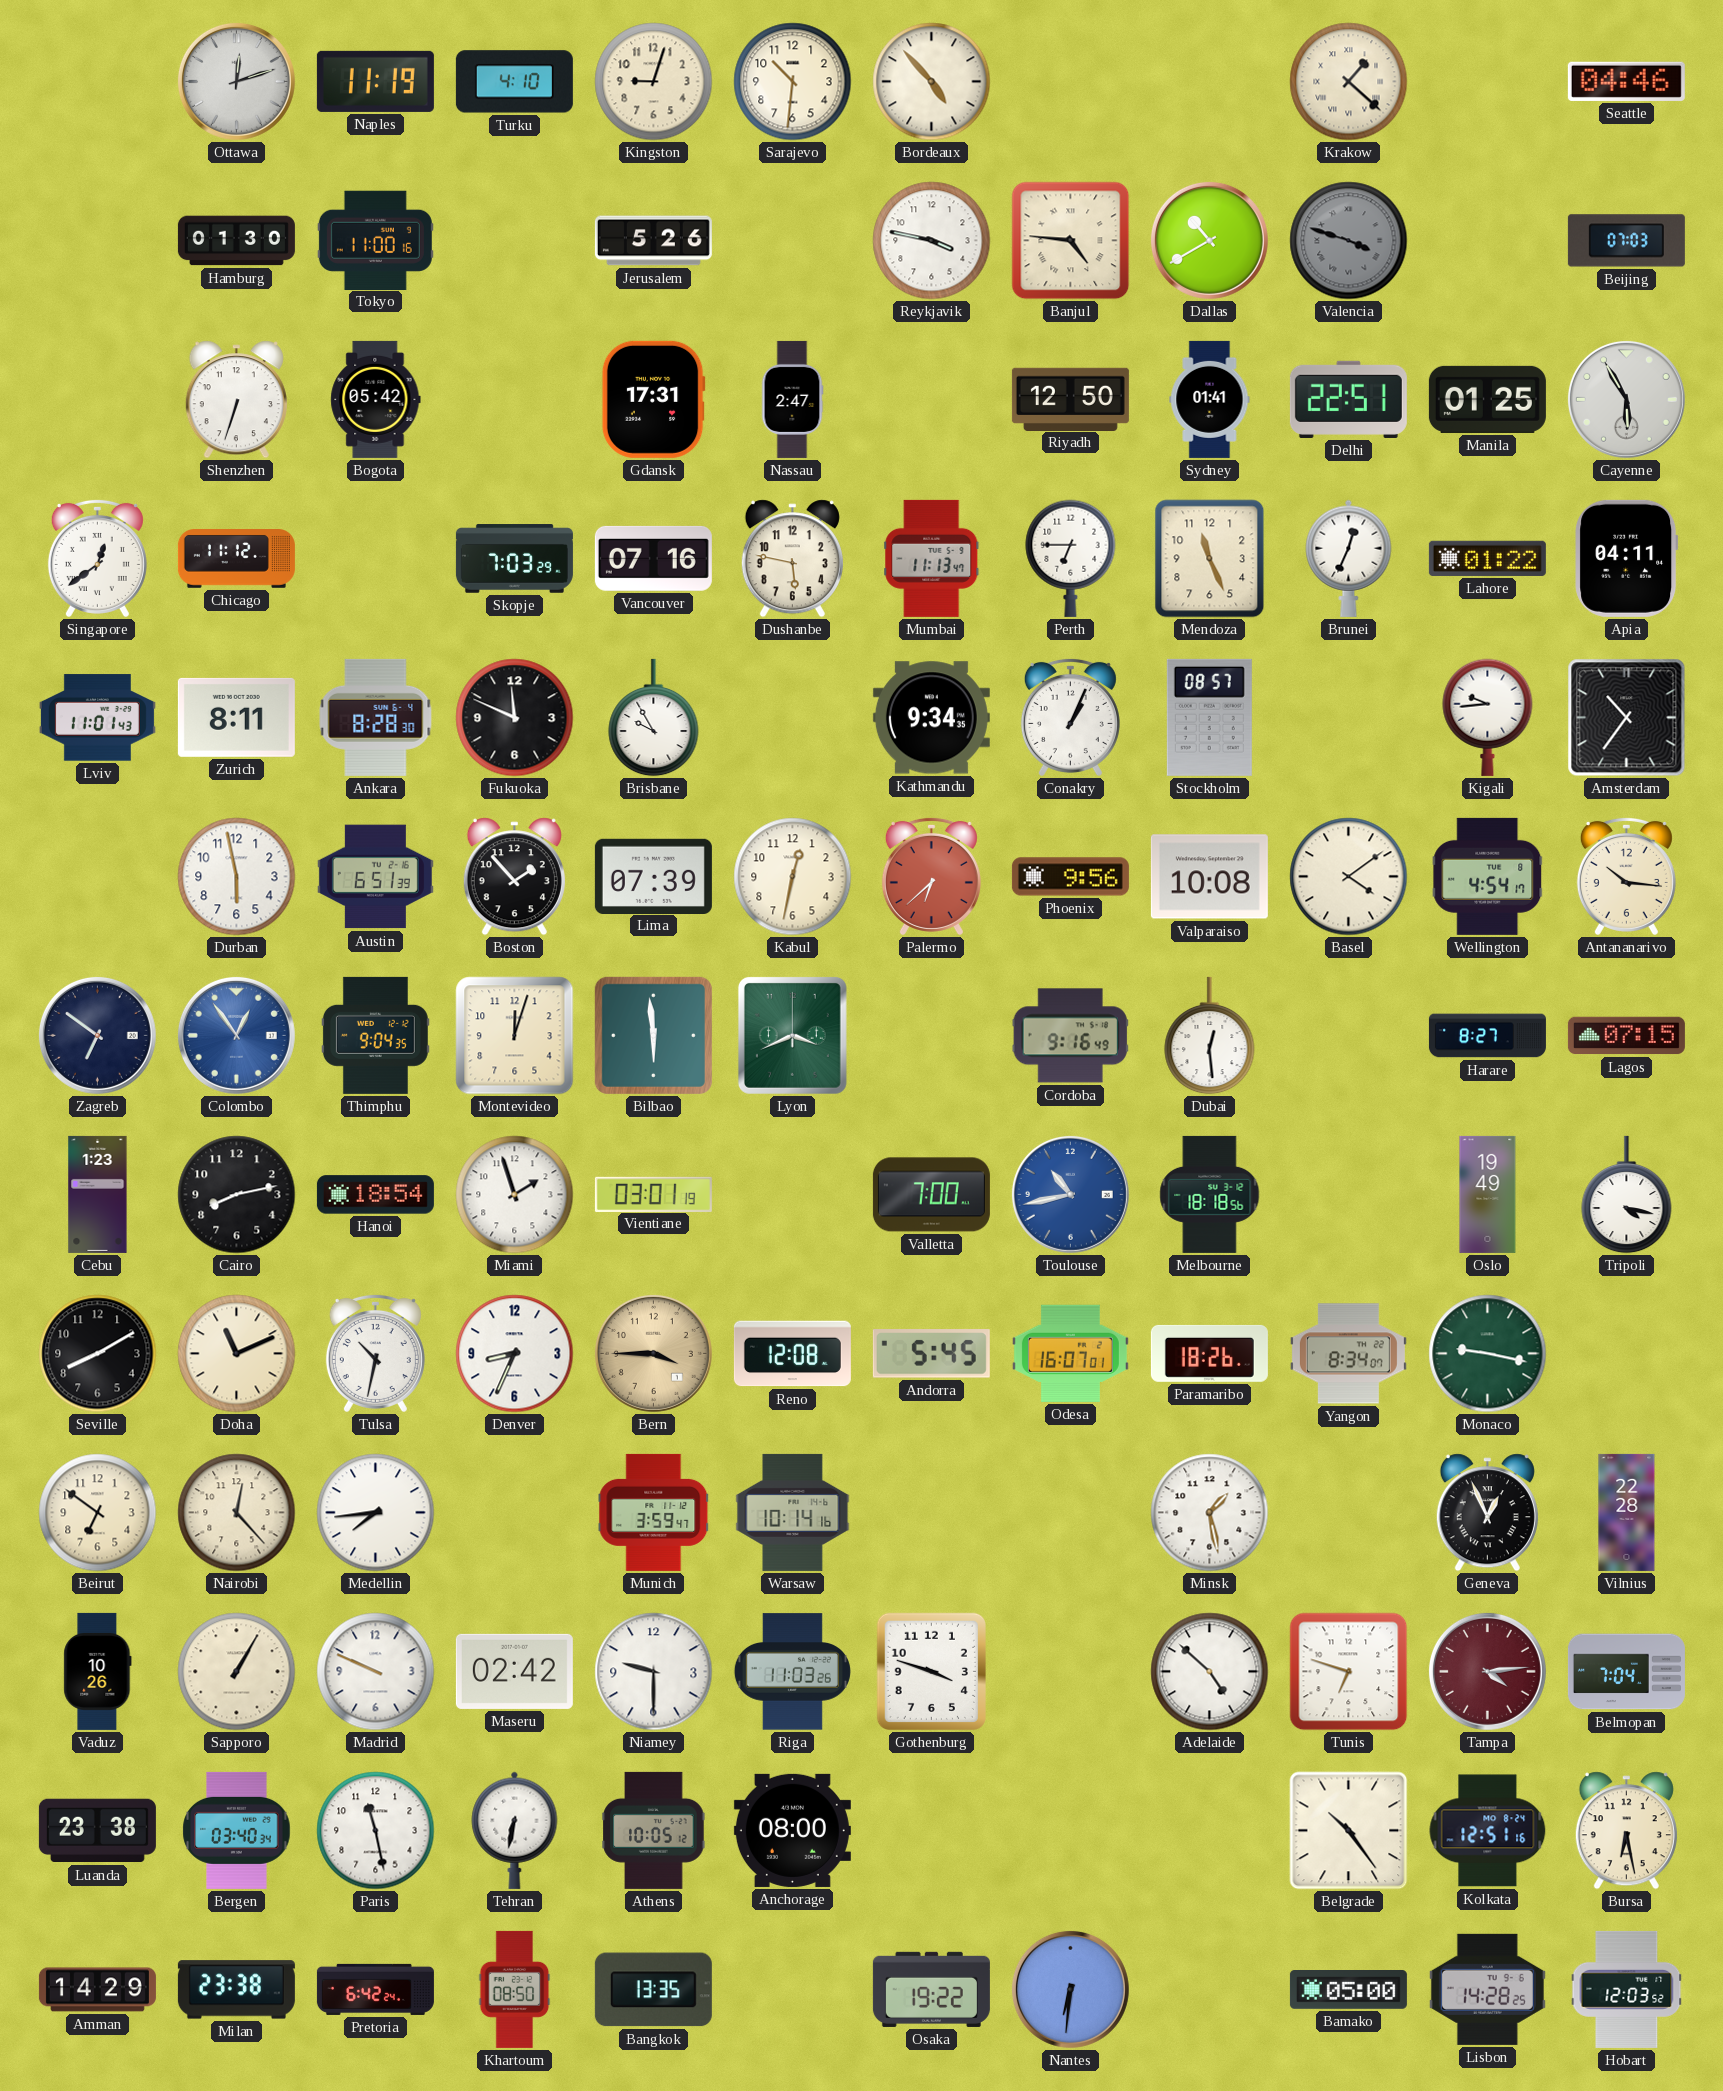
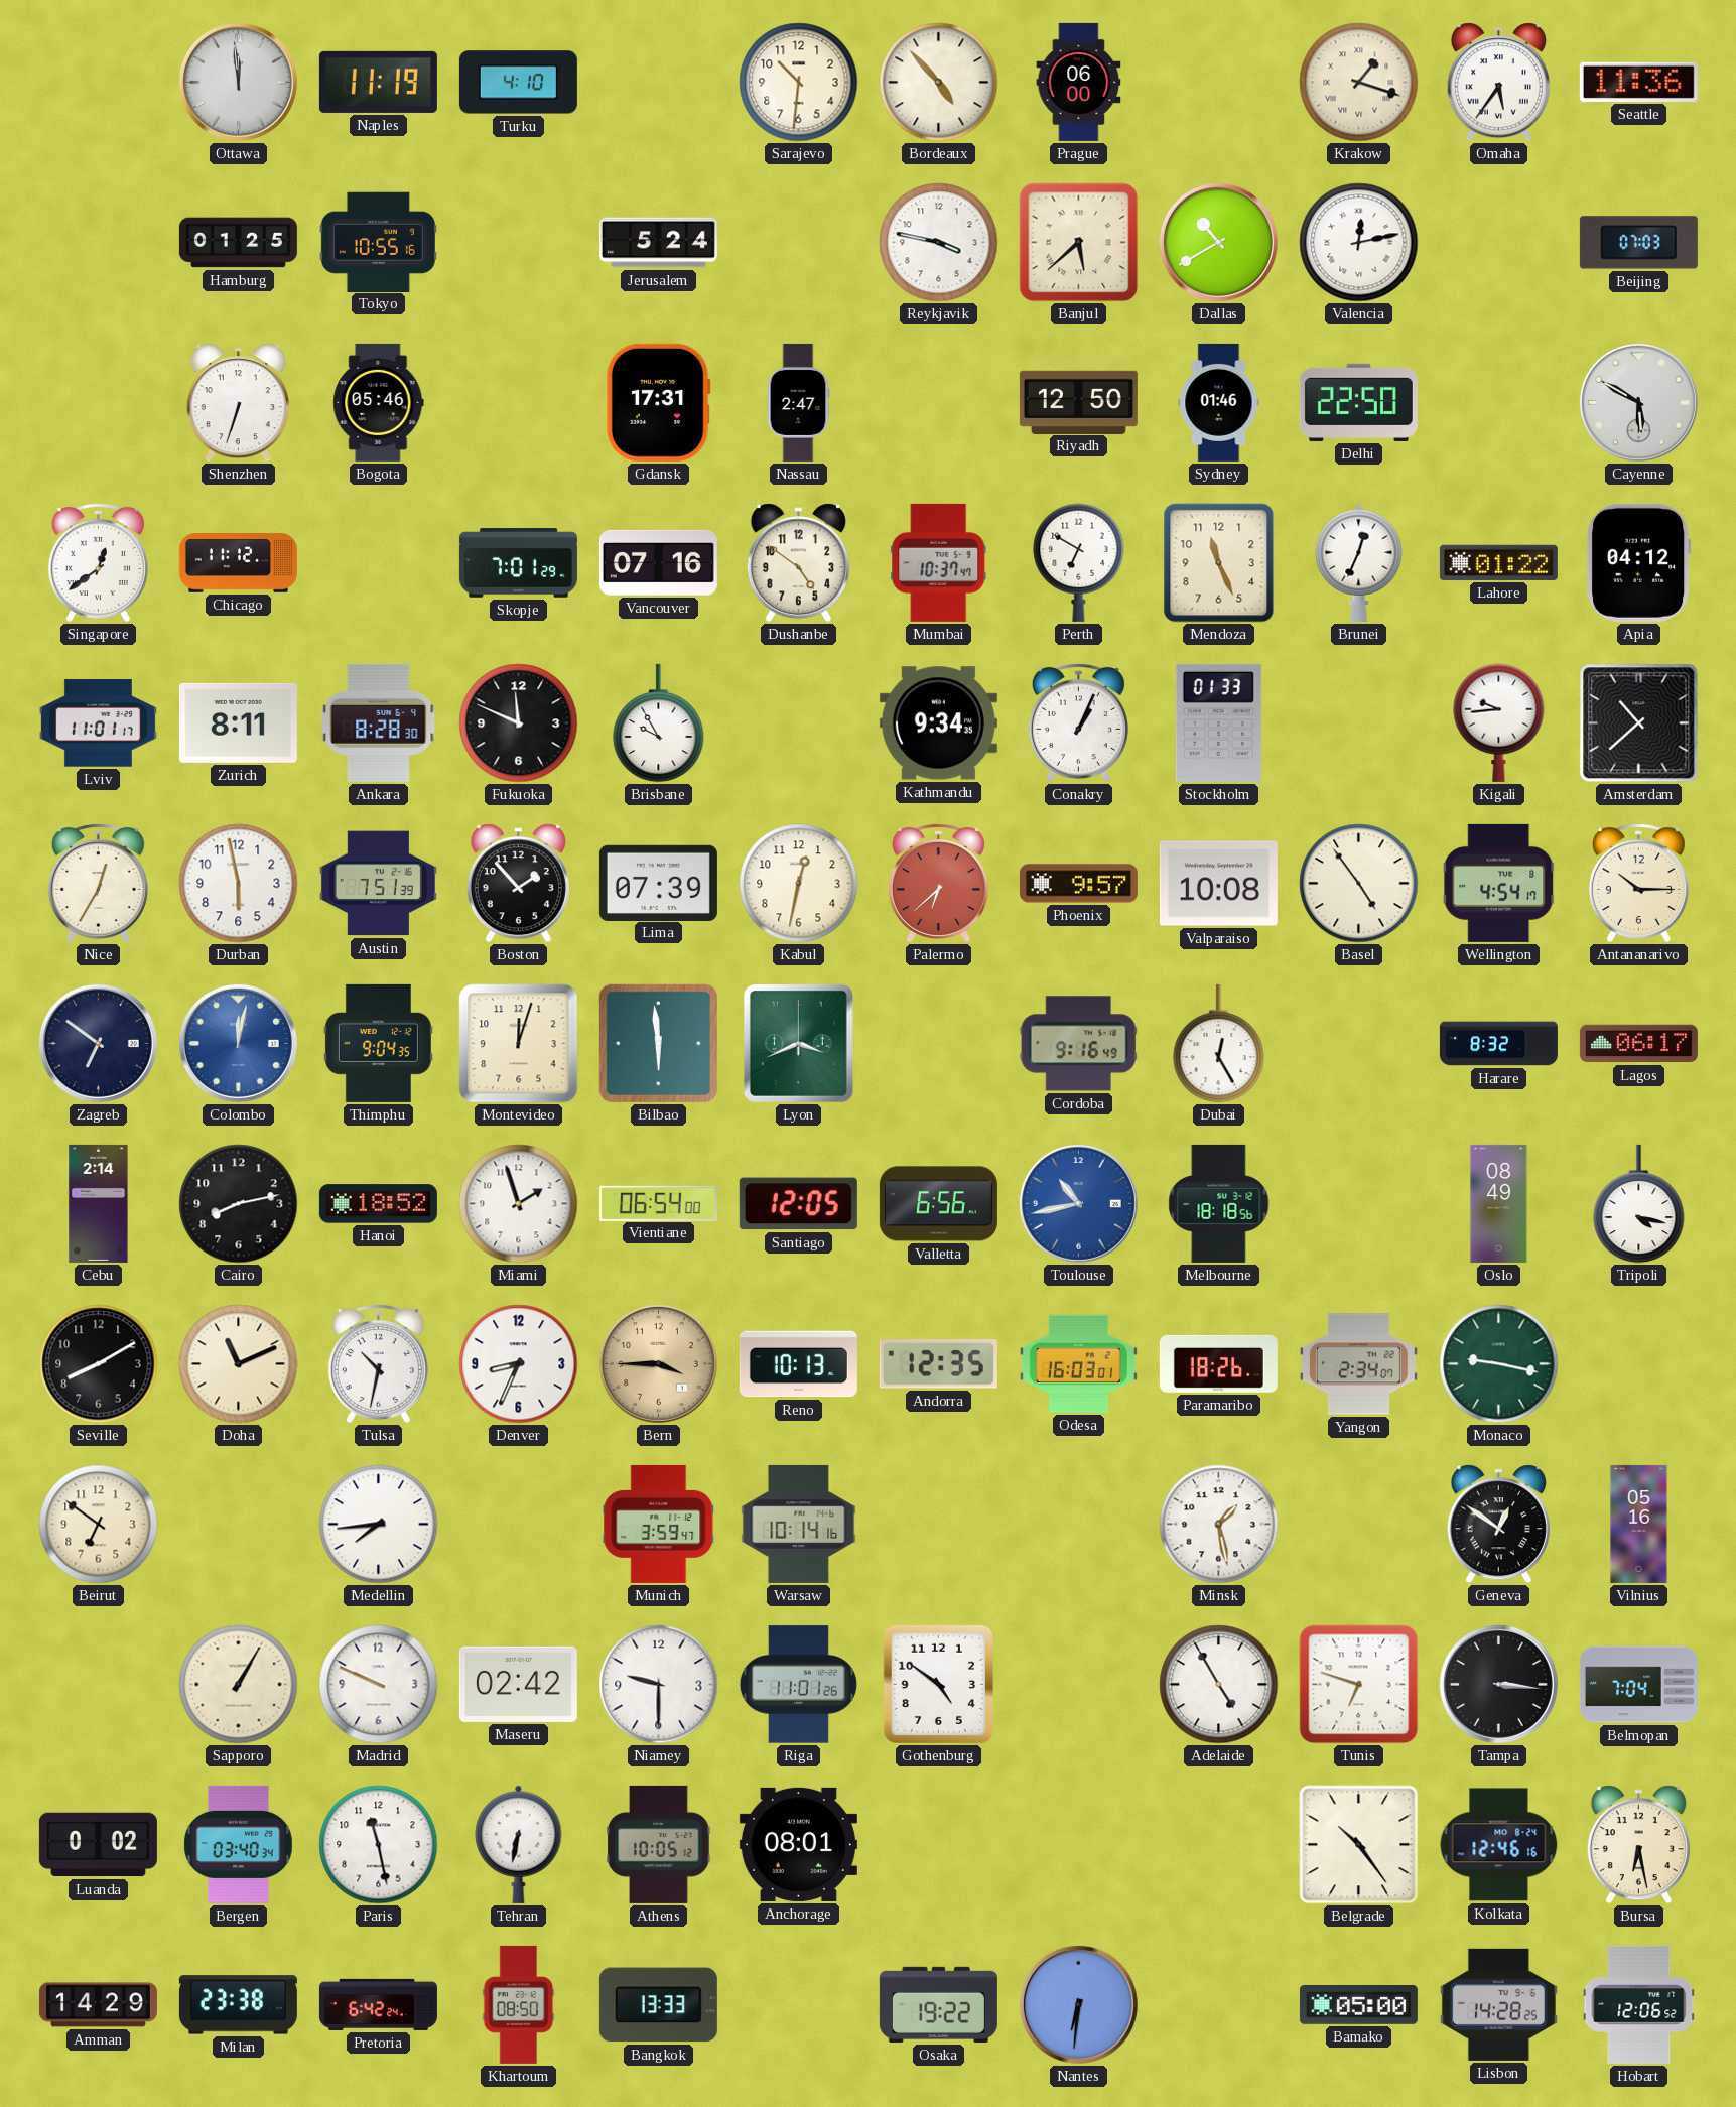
Ottawa: 12:12 -> 11:59
Kingston: 9:03 -> none
Prague: none -> 06:00
Krakow: 1:22 -> 1:18
Omaha: none -> 5:36
Seattle: 04:46 -> 11:36
Hamburg: 01:30 -> 01:25
Tokyo: 11:00 -> 10:55
Jerusalem: 5:26 -> 5:24
Banjul: 4:46 -> 5:38
Valencia: 3:48 -> 12:13
Valencia dial: grey -> white
Bogota: 05:42 -> 05:46
Sydney: 01:41 -> 01:46
Delhi: 22:51 -> 22:50
Manila: 01:25 -> none
Cayenne: 5:55 -> 5:50
Skopje: 7:03 -> 7:01
Dushanbe: 5:47 -> 4:51
Mumbai: 11:13 -> 10:37
Perth: 6:45 -> 6:50
Apia: 04:11 -> 04:12
Lviv: 11:01:43 -> 11:01:17
Stockholm: 08:57 -> 01:33
Amsterdam: 10:36 -> 10:38
Nice: none -> 12:35
Austin: 6:51 -> 7:51
Phoenix: 9:56 -> 9:57
Basel: 4:09 -> 4:54
Antananarivo: 10:16 -> 10:15
Colombo: 12:54 -> 12:02
Dubai: 12:29 -> 12:25
Harare: 8:27 -> 8:32
Lagos: 07:15 -> 06:17
Cebu: 1:23 -> 2:14
Hanoi: 18:54 -> 18:52
Vientiane: 03:01 -> 06:54
Santiago: none -> 12:05
Valletta: 7:00 -> 6:56
Oslo: 19:49 -> 08:49
Reno: 12:08 -> 10:13
Andorra: 5:45 -> 12:35
Odesa: 16:07 -> 16:03
Yangon: 8:34 -> 2:34
Nairobi: 12:23 -> none
Geneva: 12:56 -> 12:51
Vilnius: 22:28 -> 05:16
Vaduz: 10:26 -> none
Riga: 11:03 -> 11:01
Gothenburg: 3:48 -> 4:51
Adelaide: 4:52 -> 4:55
Tampa: 4:14 -> 3:16
Tampa dial: burgundy -> black
Luanda: 23:38 -> 0:02
Anchorage: 08:00 -> 08:01
Kolkata: 12:51 -> 12:46
Bangkok: 13:35 -> 13:33
Hobart: 12:03 -> 12:06
